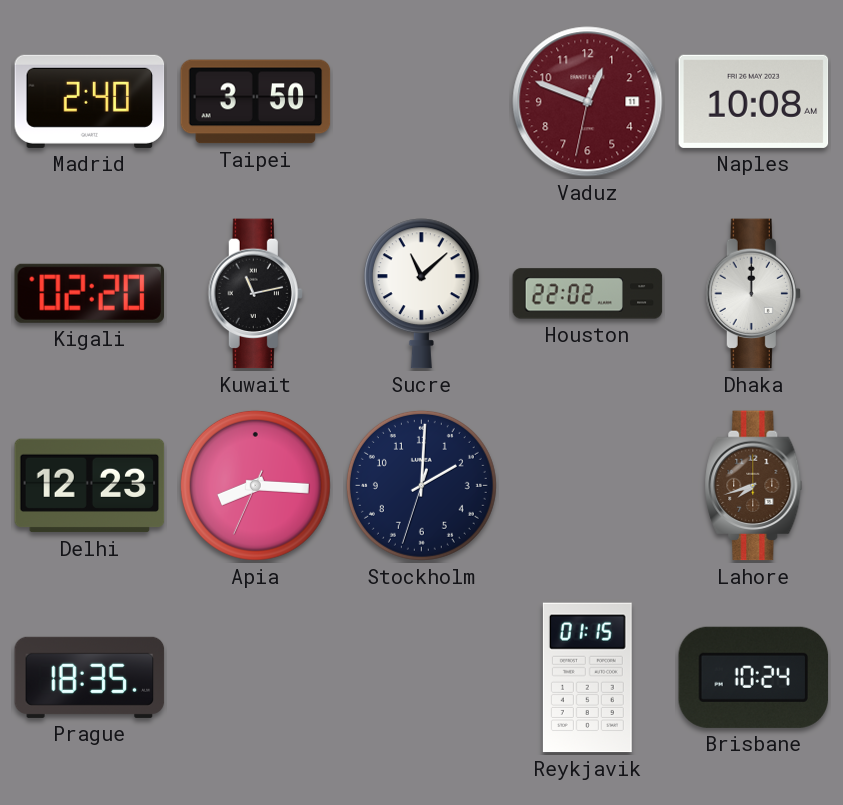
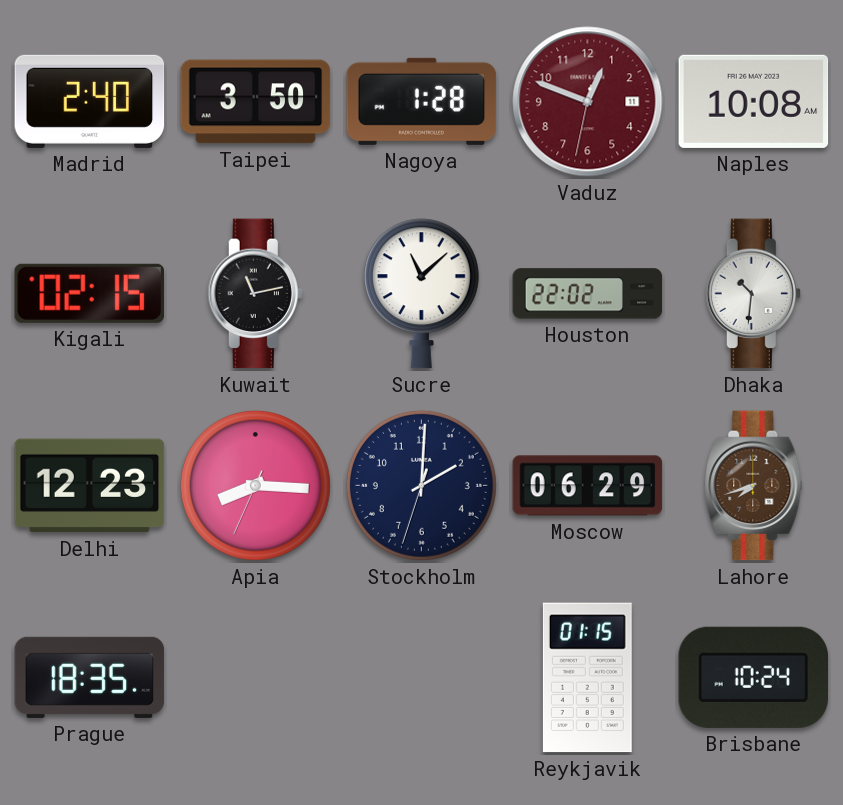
Nagoya: none -> 1:28
Kigali: 02:20 -> 02:15
Dhaka: 12:00 -> 10:31
Moscow: none -> 06:29
